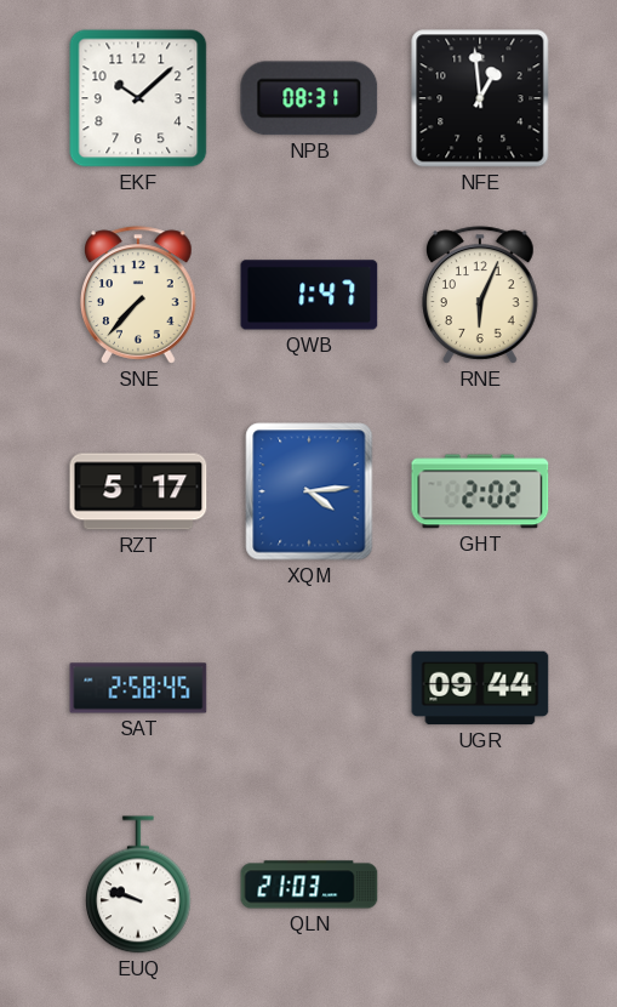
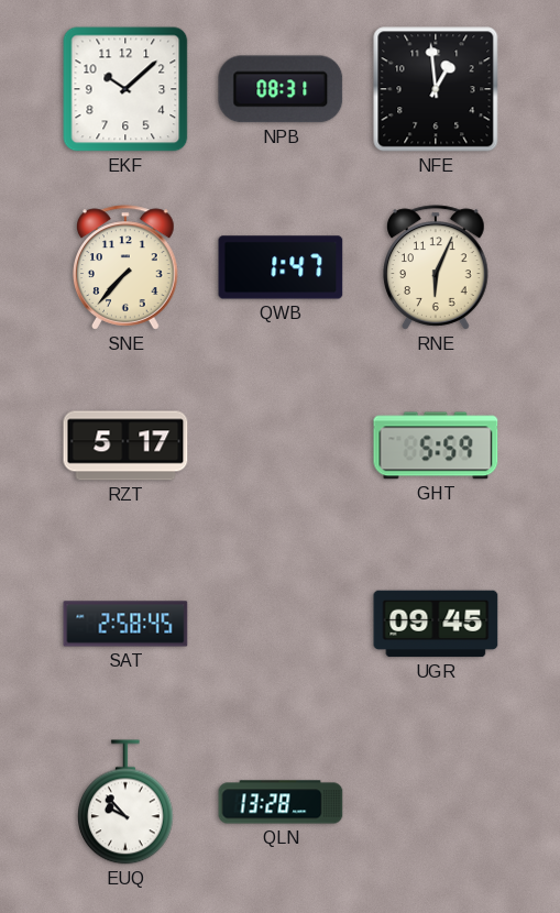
XQM: 4:14 -> none
GHT: 2:02 -> 5:59
UGR: 09:44 -> 09:45
EUQ: 9:48 -> 9:53
QLN: 21:03 -> 13:28
